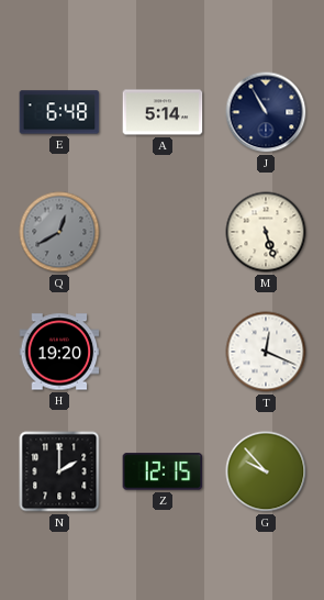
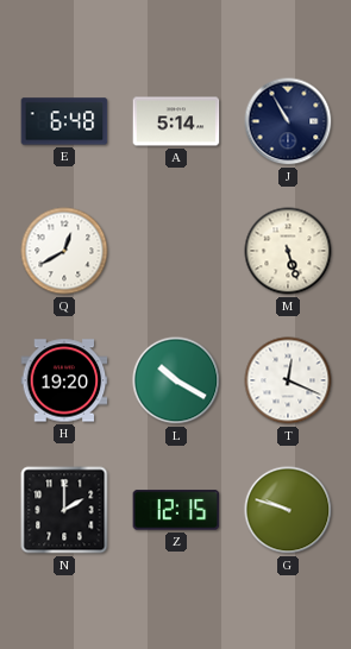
Q dial: grey -> white
L: none -> 10:20
G: 9:53 -> 9:48
